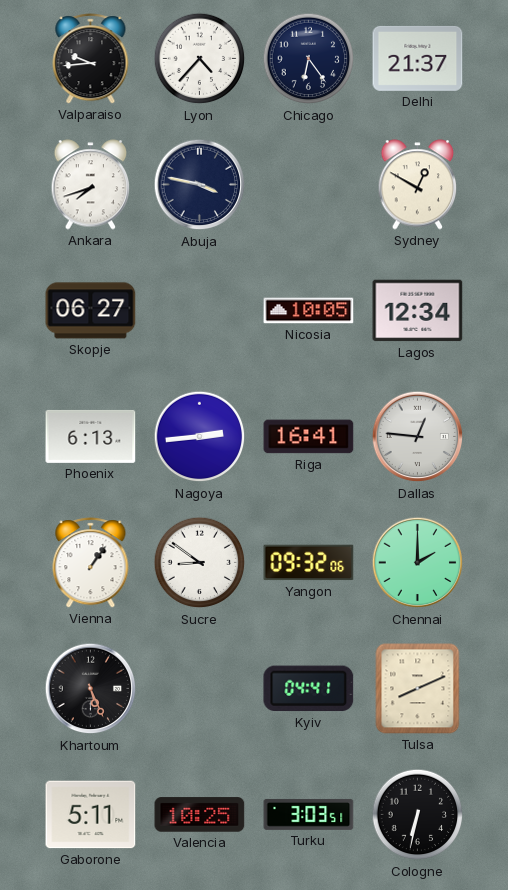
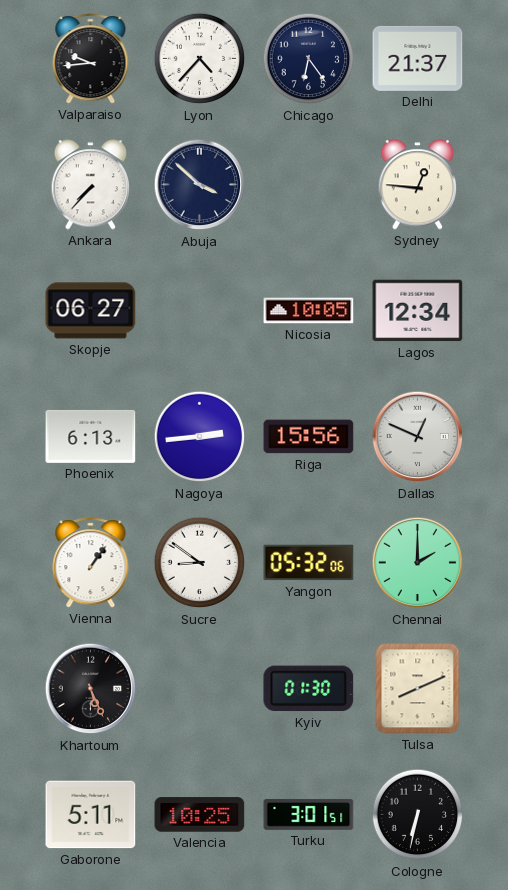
Ankara: 7:42 -> 7:37
Abuja: 3:47 -> 3:52
Sydney: 12:50 -> 12:46
Riga: 16:41 -> 15:56
Dallas: 12:46 -> 12:49
Yangon: 09:32 -> 05:32
Kyiv: 04:41 -> 01:30
Turku: 3:03 -> 3:01
